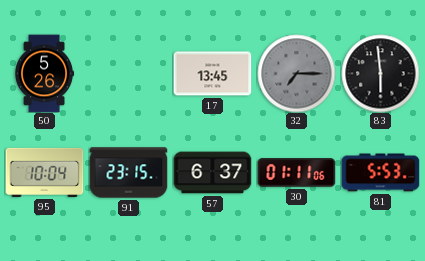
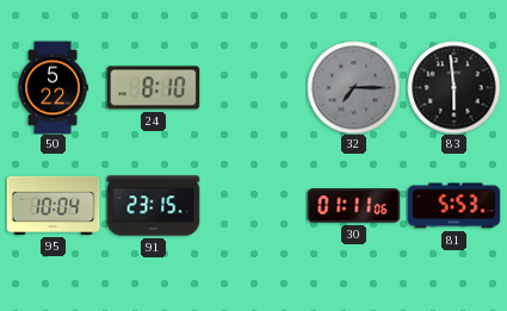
50: 5:26 -> 5:22
24: none -> 8:10
17: 13:45 -> none
57: 6:37 -> none
